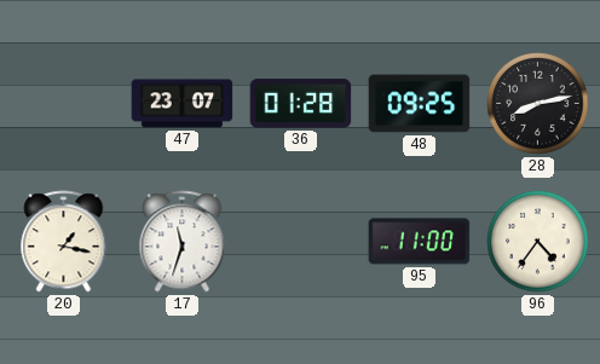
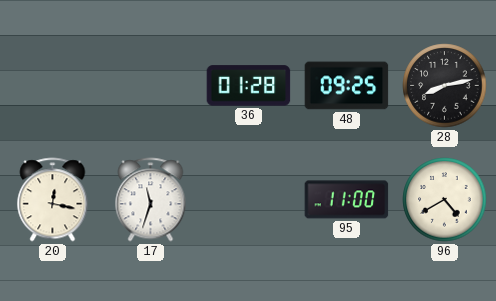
47: 23:07 -> none
20: 1:17 -> 12:17
96: 4:36 -> 4:40
